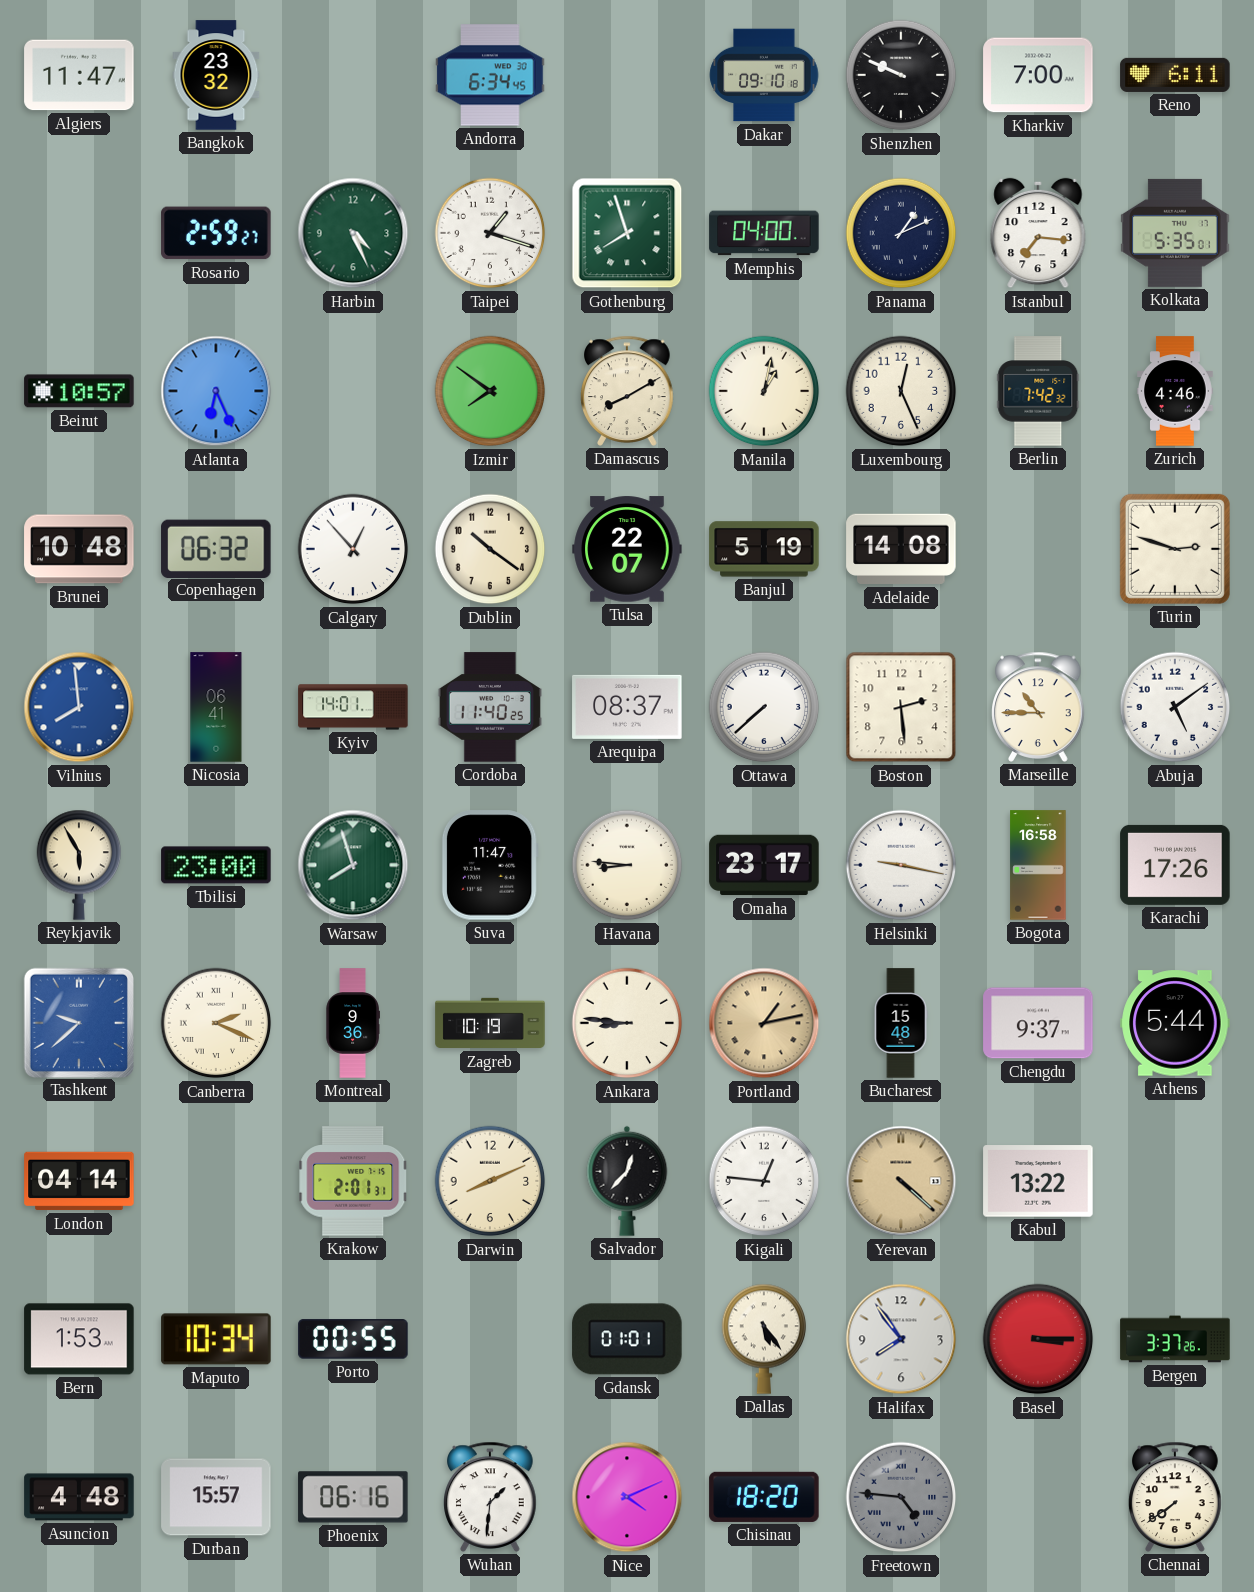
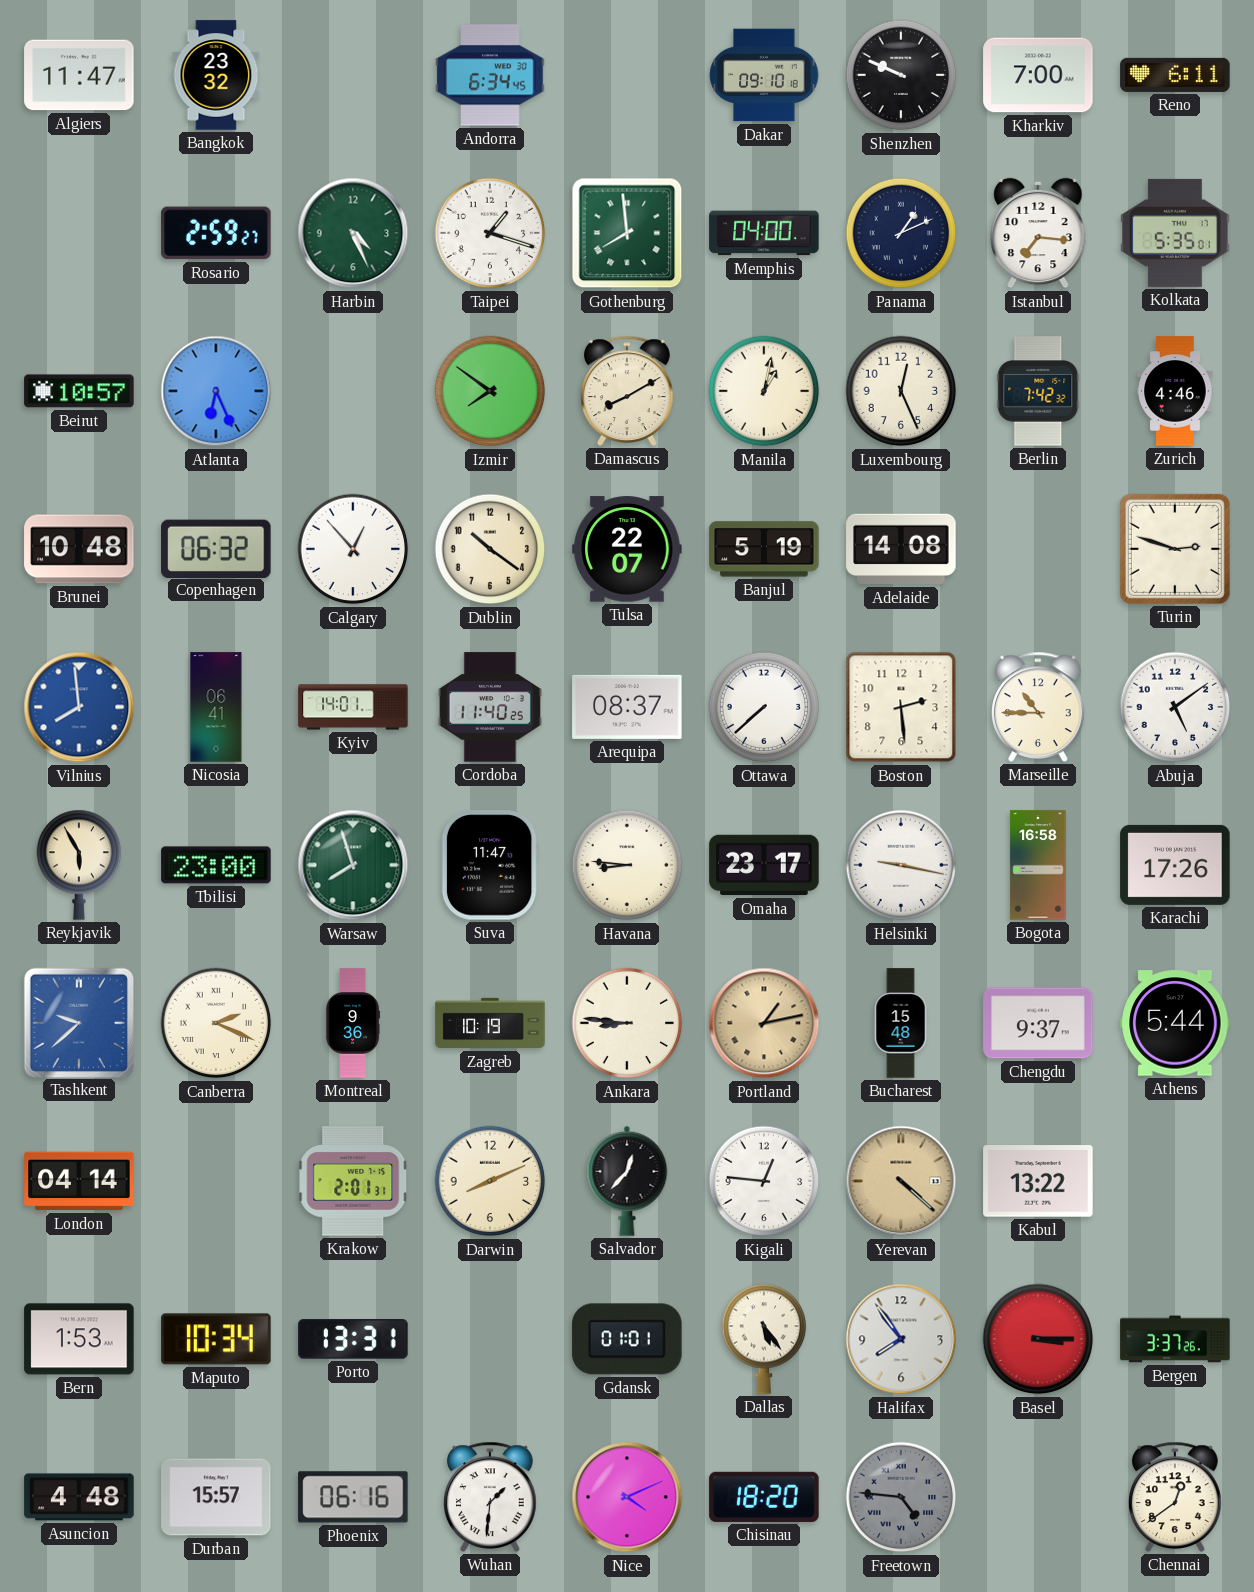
Gothenburg: 7:57 -> 7:59
Porto: 00:55 -> 13:31
Chennai: 7:39 -> 12:39
